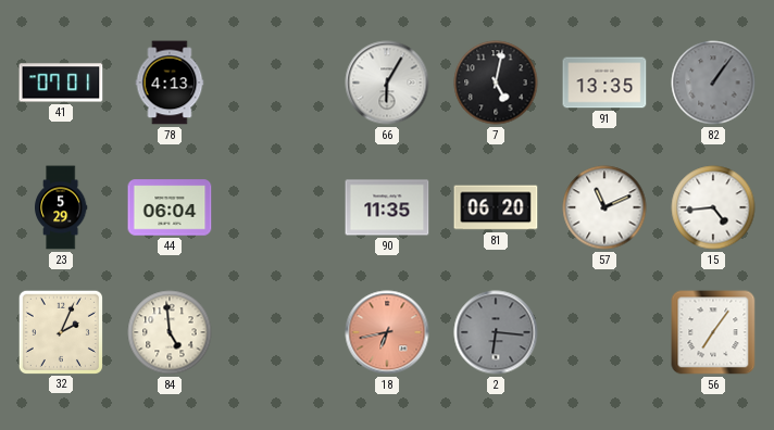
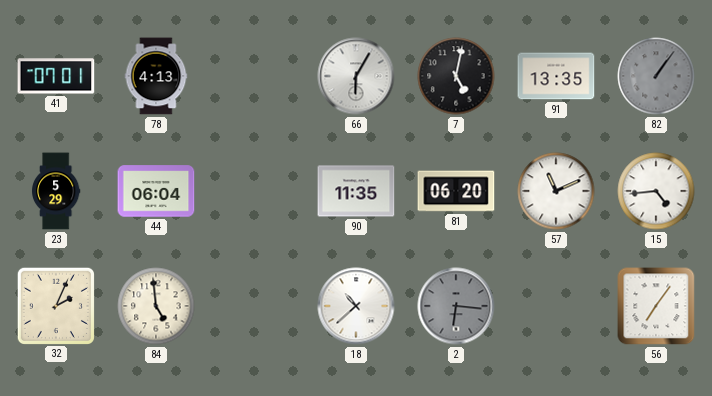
18: 6:43 -> 10:38
18 dial: salmon -> white
